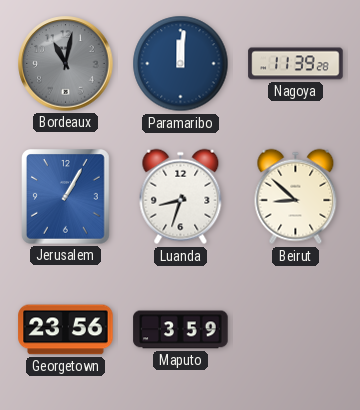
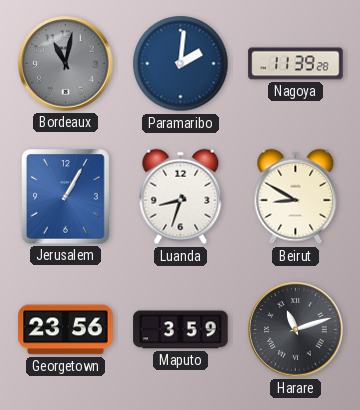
Paramaribo: 12:01 -> 2:01
Beirut: 8:52 -> 8:50
Harare: none -> 11:12
